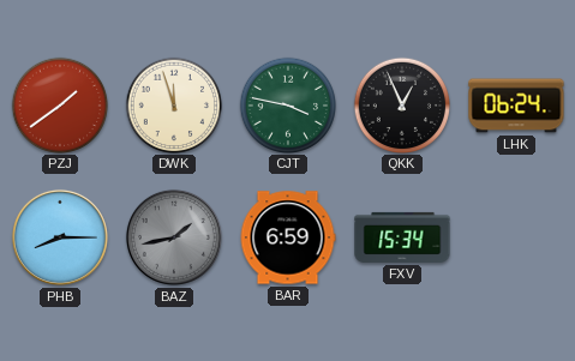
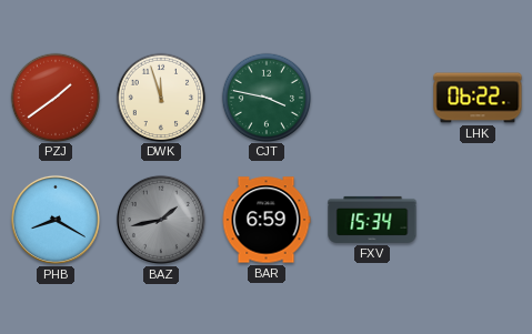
QKK: 12:56 -> none
LHK: 06:24 -> 06:22
PHB: 8:15 -> 8:20
